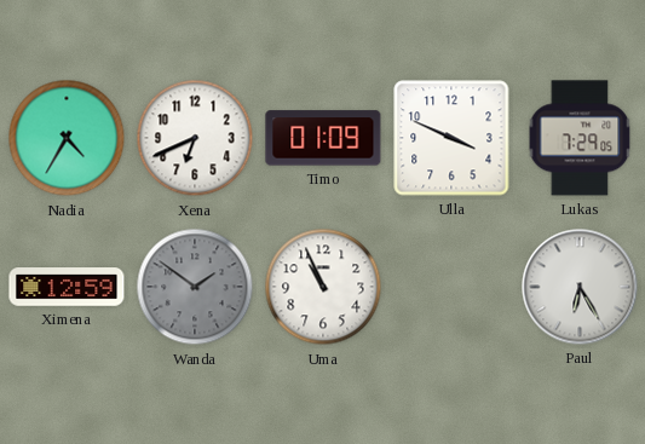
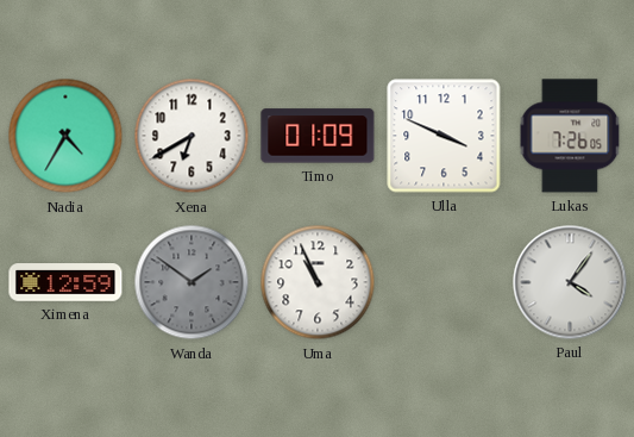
Xena: 6:41 -> 6:40
Lukas: 7:29 -> 7:26
Paul: 6:25 -> 4:06
